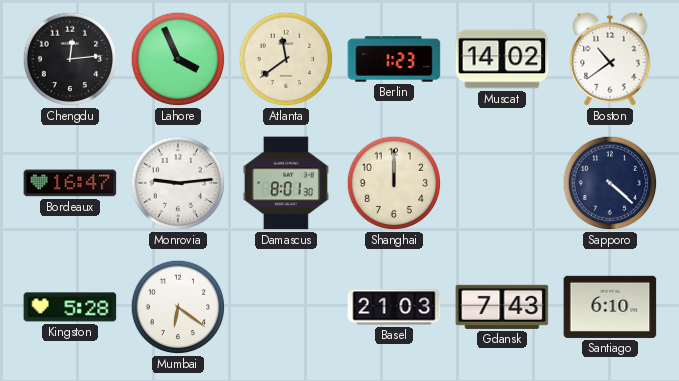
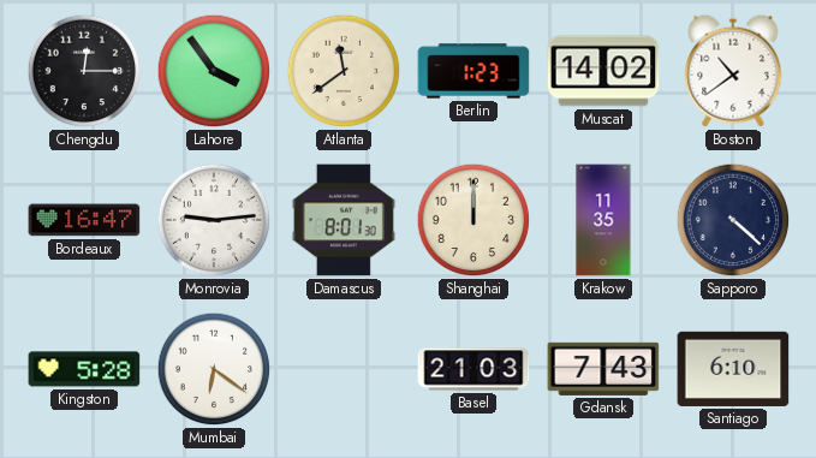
Chengdu: 12:14 -> 12:15
Lahore: 3:56 -> 3:54
Krakow: none -> 11:35
